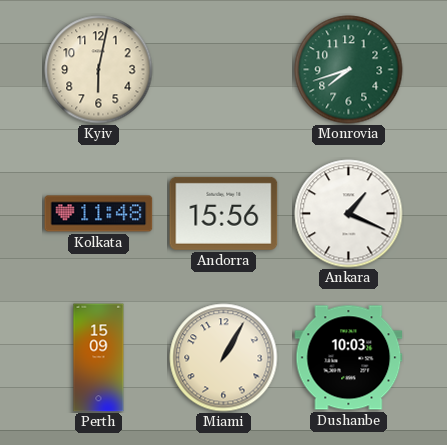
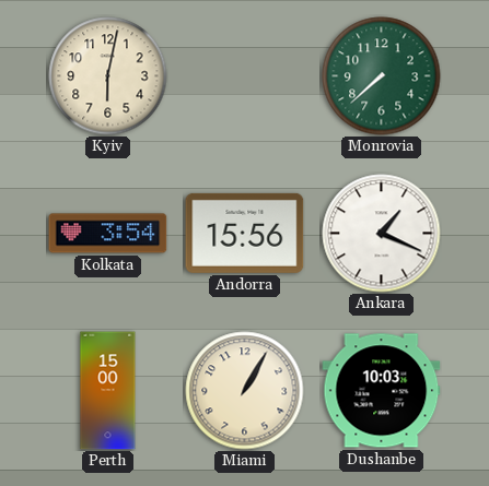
Monrovia: 7:42 -> 7:38
Kolkata: 11:48 -> 3:54
Perth: 15:09 -> 15:00
